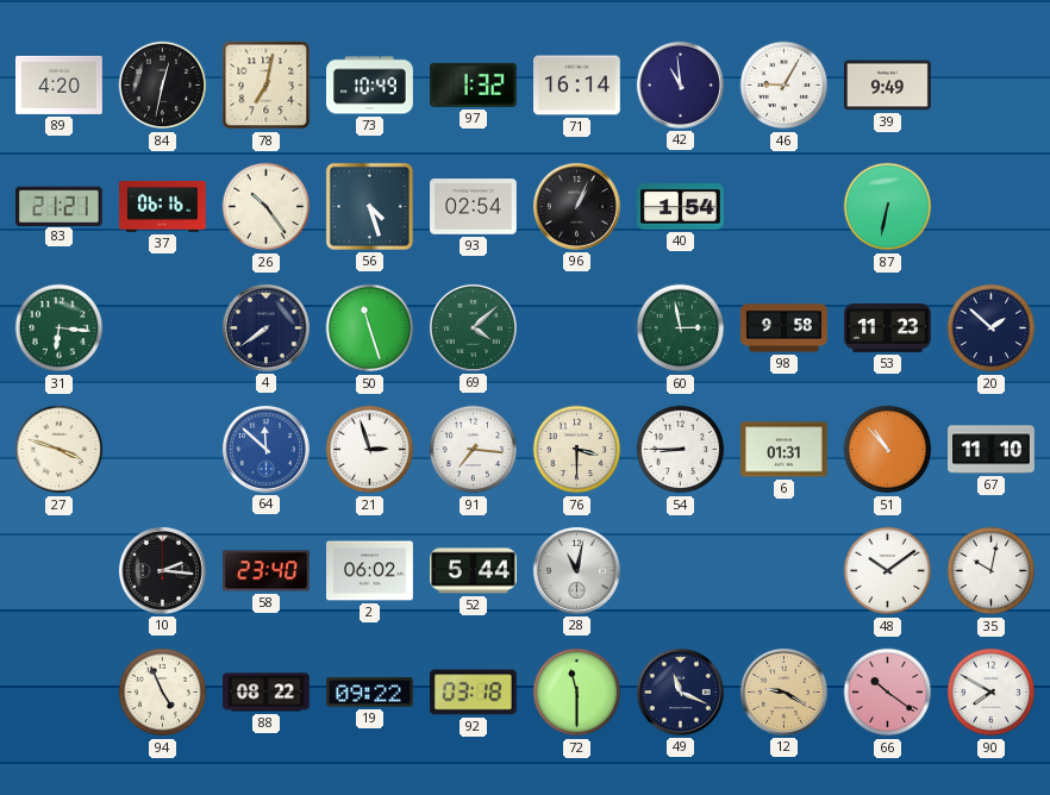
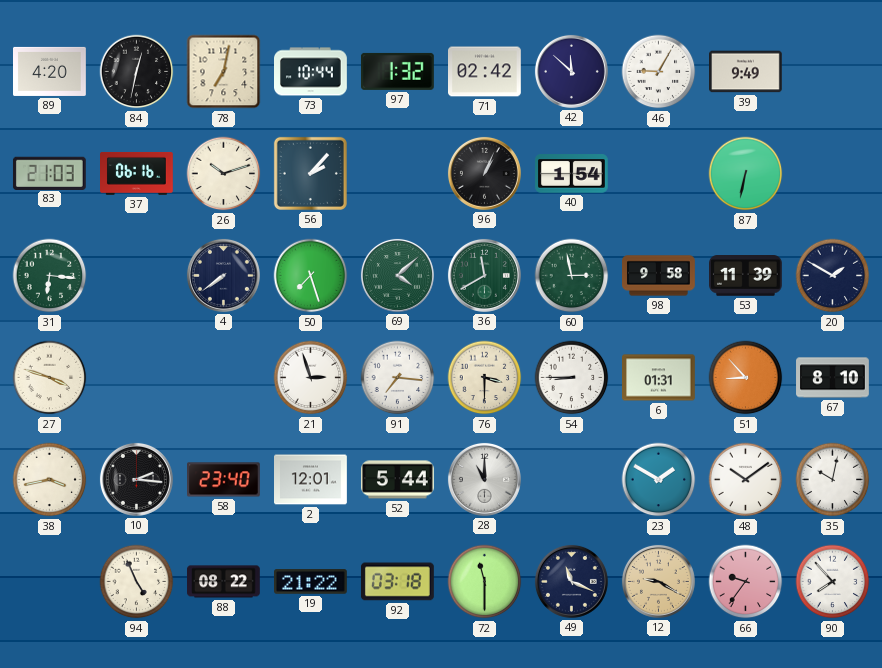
73: 10:49 -> 10:44
71: 16:14 -> 02:42
42: 10:59 -> 11:52
83: 21:21 -> 21:03
26: 10:24 -> 10:12
56: 4:27 -> 2:07
93: 02:54 -> none
50: 11:27 -> 7:27
36: none -> 11:40
53: 11:23 -> 11:39
20: 1:52 -> 1:50
64: 11:52 -> none
51: 10:53 -> 8:53
67: 11:10 -> 8:10
38: none -> 3:43
2: 06:02 -> 12:01
28: 11:02 -> 11:00
23: none -> 1:50
19: 09:22 -> 21:22
66: 10:21 -> 9:36
90: 7:50 -> 7:53
